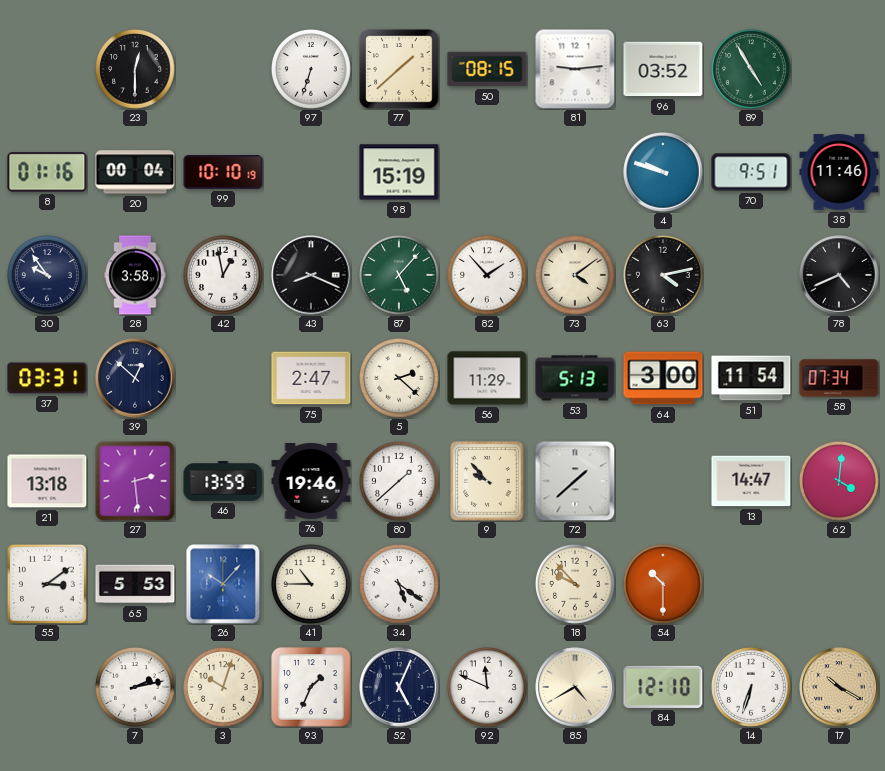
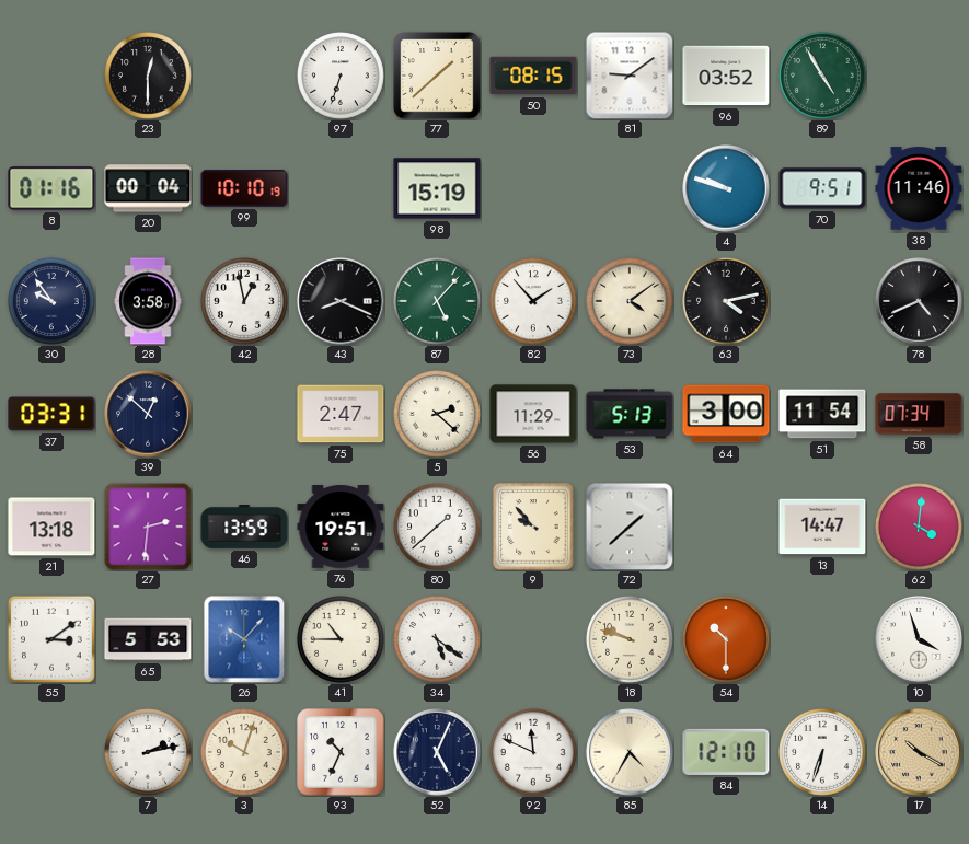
81: 9:14 -> 9:09
27: 2:29 -> 2:31
76: 19:46 -> 19:51
18: 9:53 -> 9:48
10: none -> 3:57
93: 1:34 -> 10:34
85: 4:40 -> 4:35
